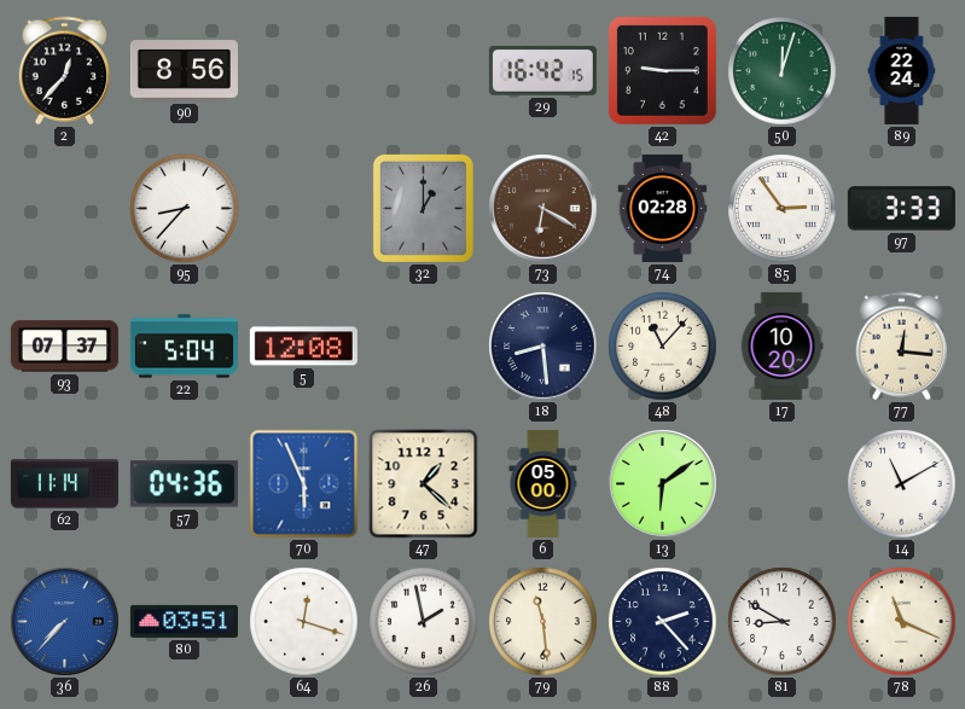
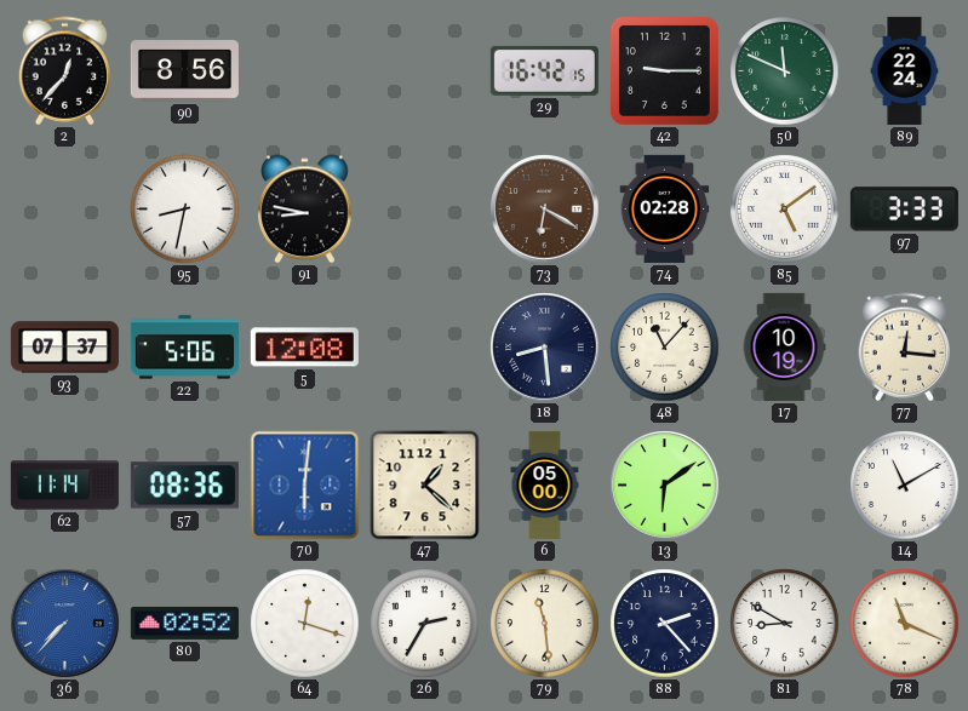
50: 12:03 -> 11:49
95: 8:37 -> 8:32
91: none -> 8:47
32: 1:00 -> none
85: 2:54 -> 5:09
22: 5:04 -> 5:06
17: 10:20 -> 10:19
57: 04:36 -> 08:36
70: 5:56 -> 6:01
80: 03:51 -> 02:52
26: 1:58 -> 2:35
